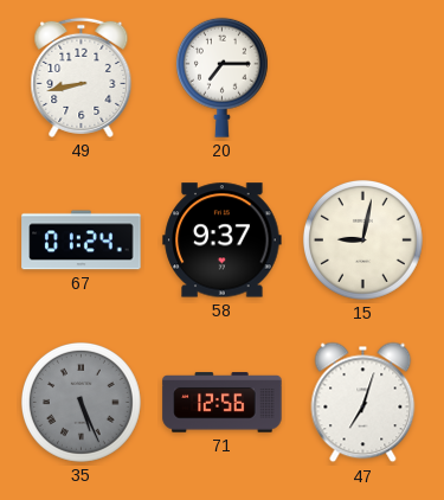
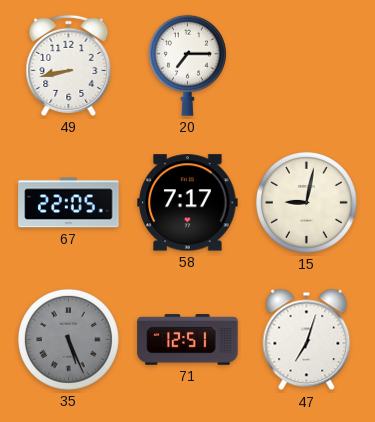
67: 01:24 -> 22:05
58: 9:37 -> 7:17
71: 12:56 -> 12:51
